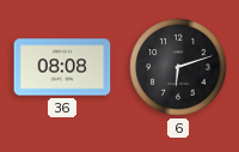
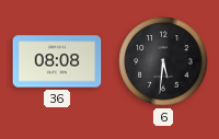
6: 6:12 -> 5:31
